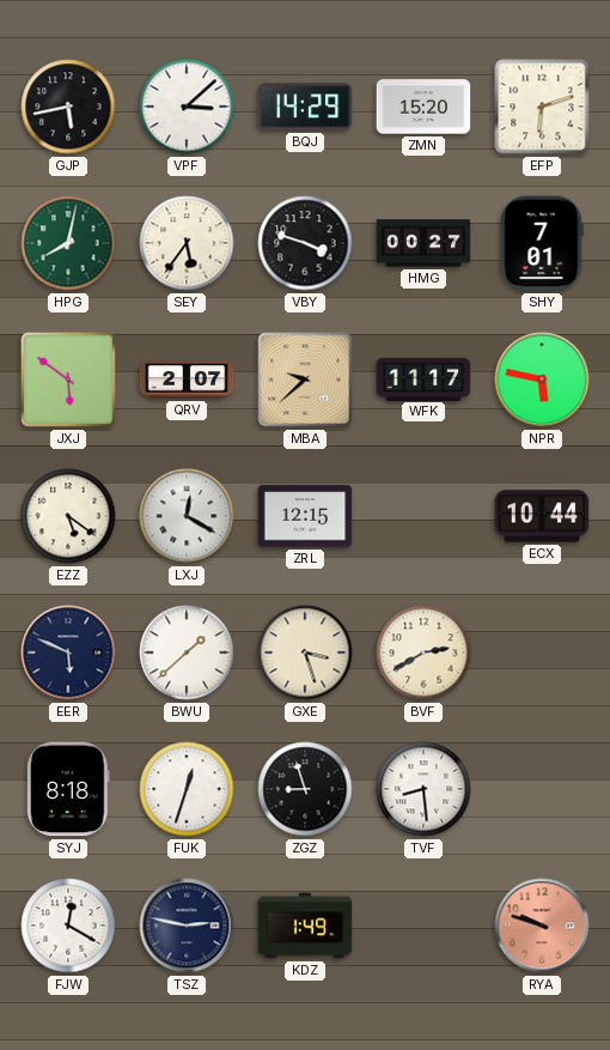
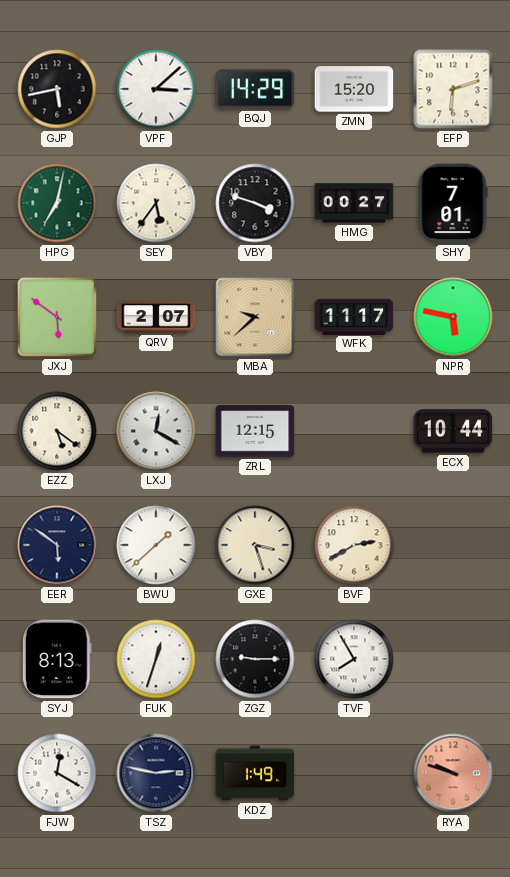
HPG: 8:02 -> 7:02
EER: 5:49 -> 5:51
SYJ: 8:18 -> 8:13
ZGZ: 8:57 -> 9:15
TVF: 8:29 -> 7:55
